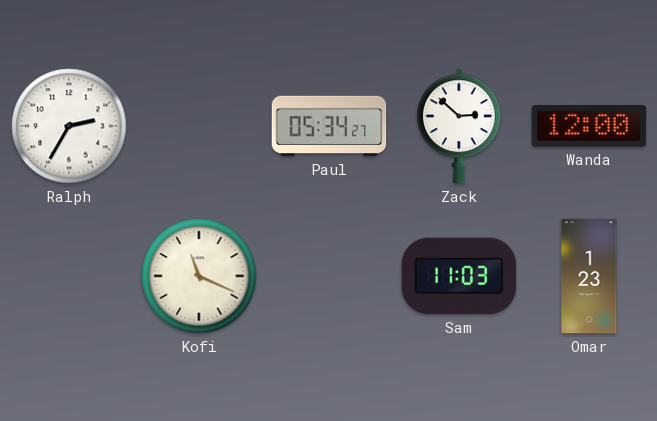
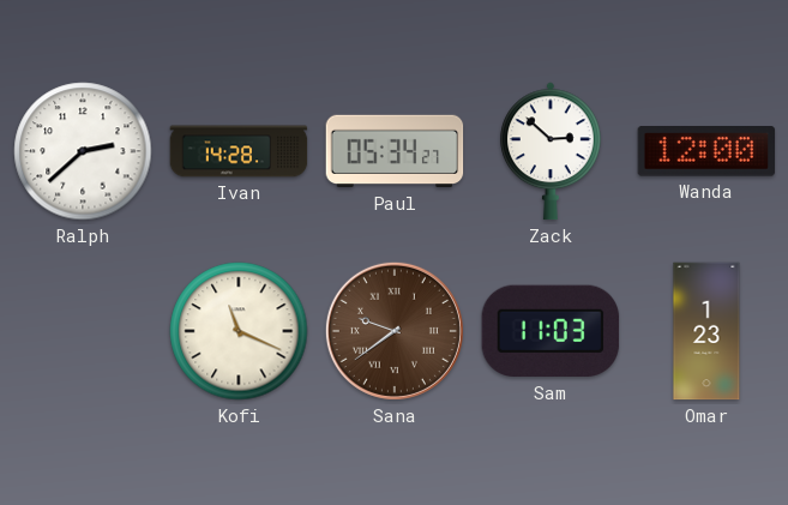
Ralph: 2:35 -> 2:38
Ivan: none -> 14:28
Sana: none -> 9:39
